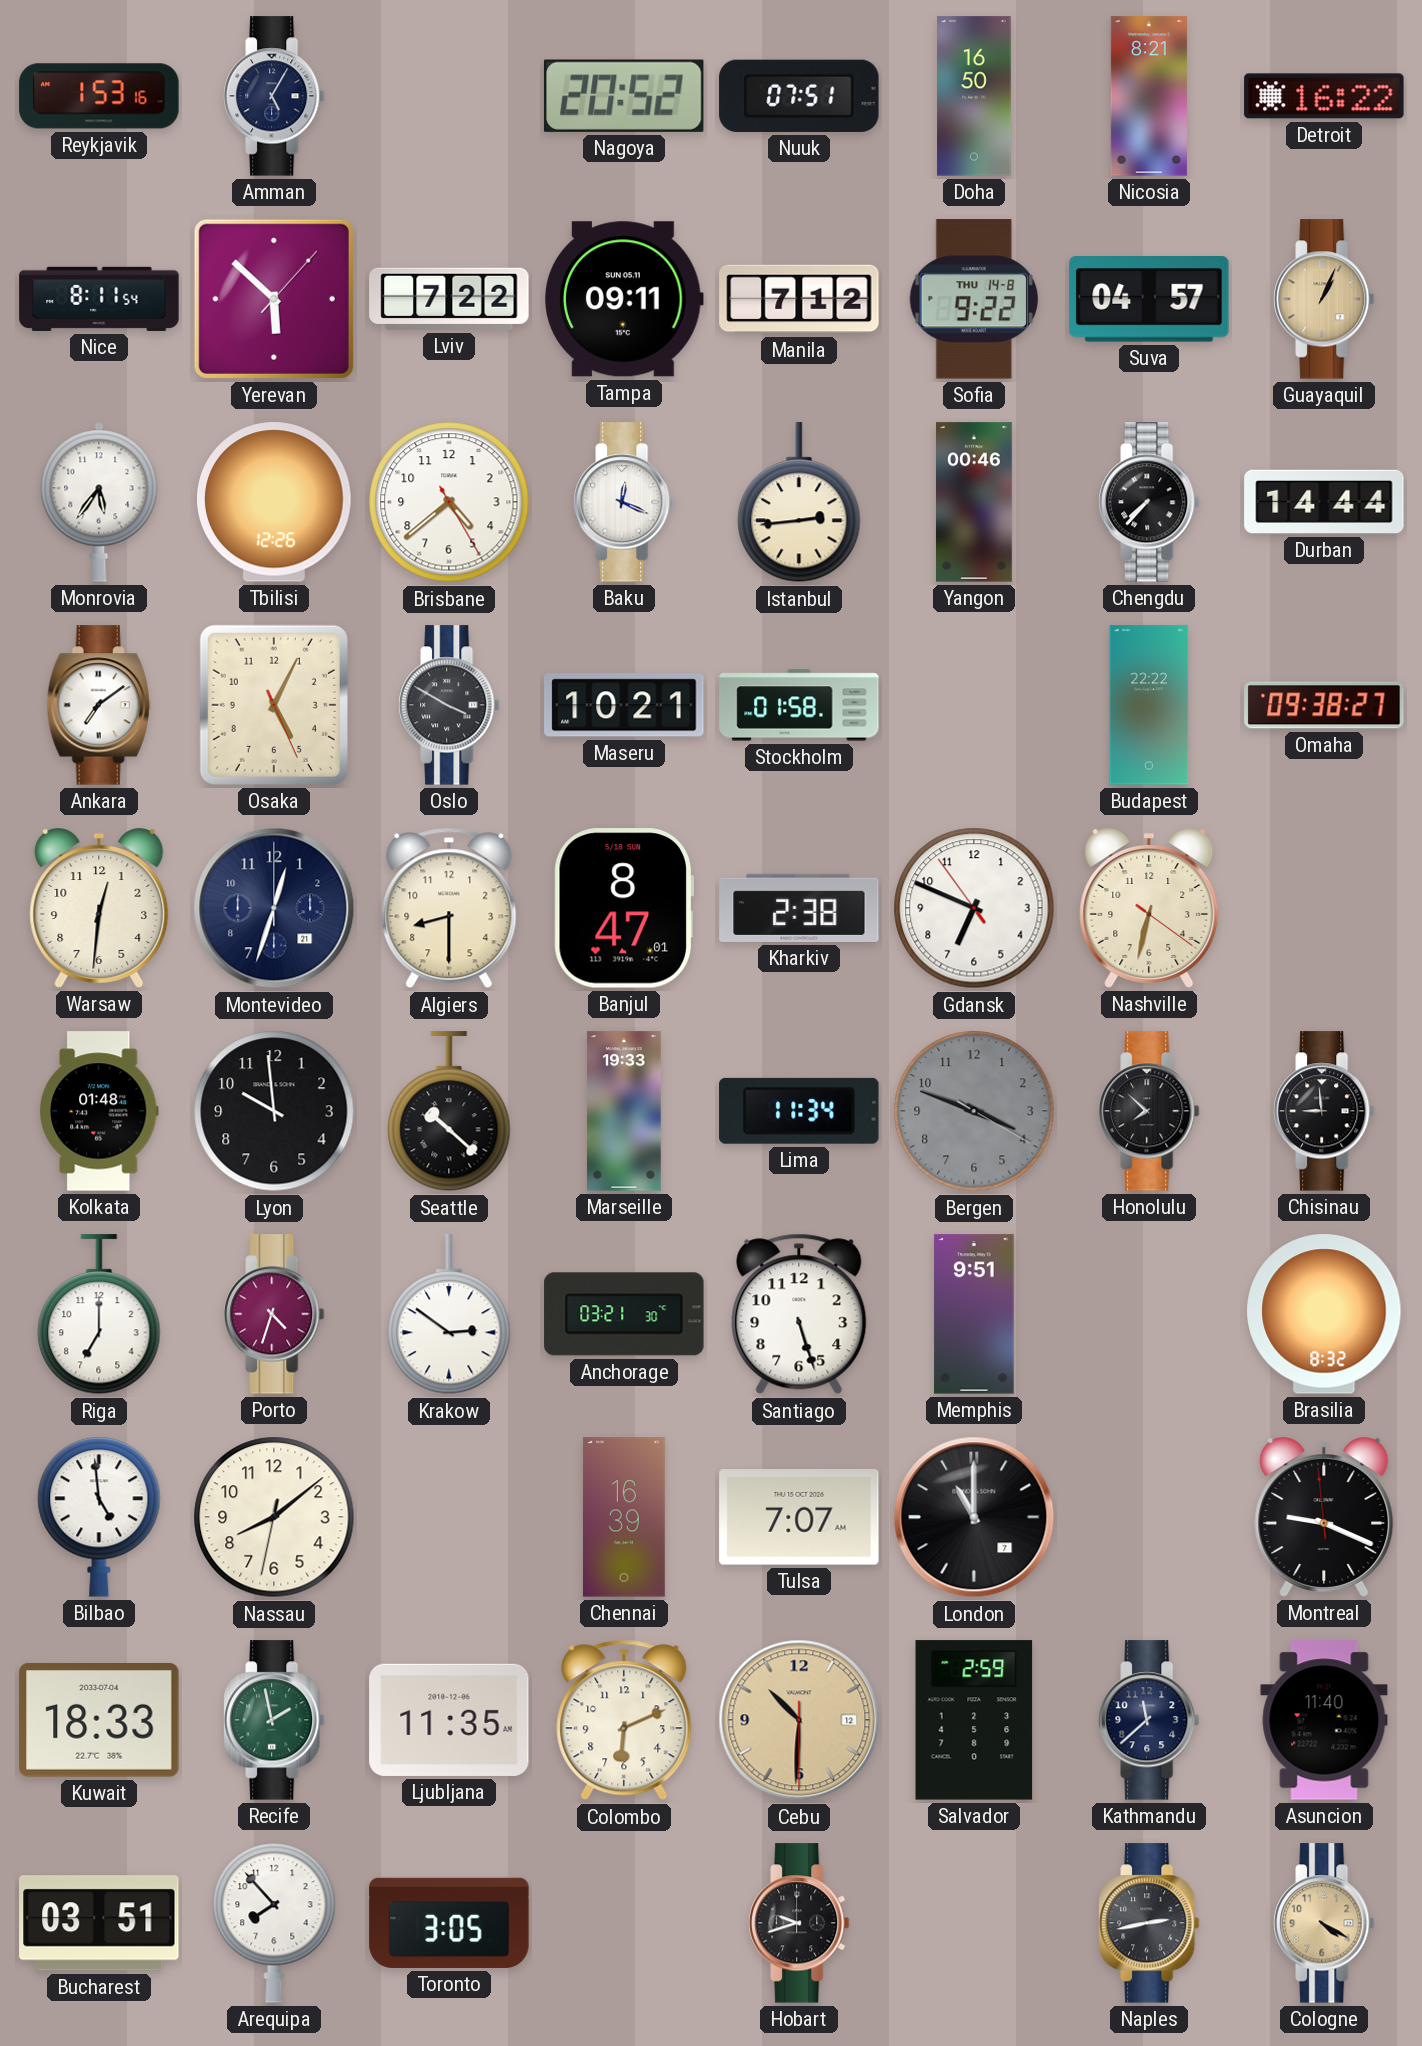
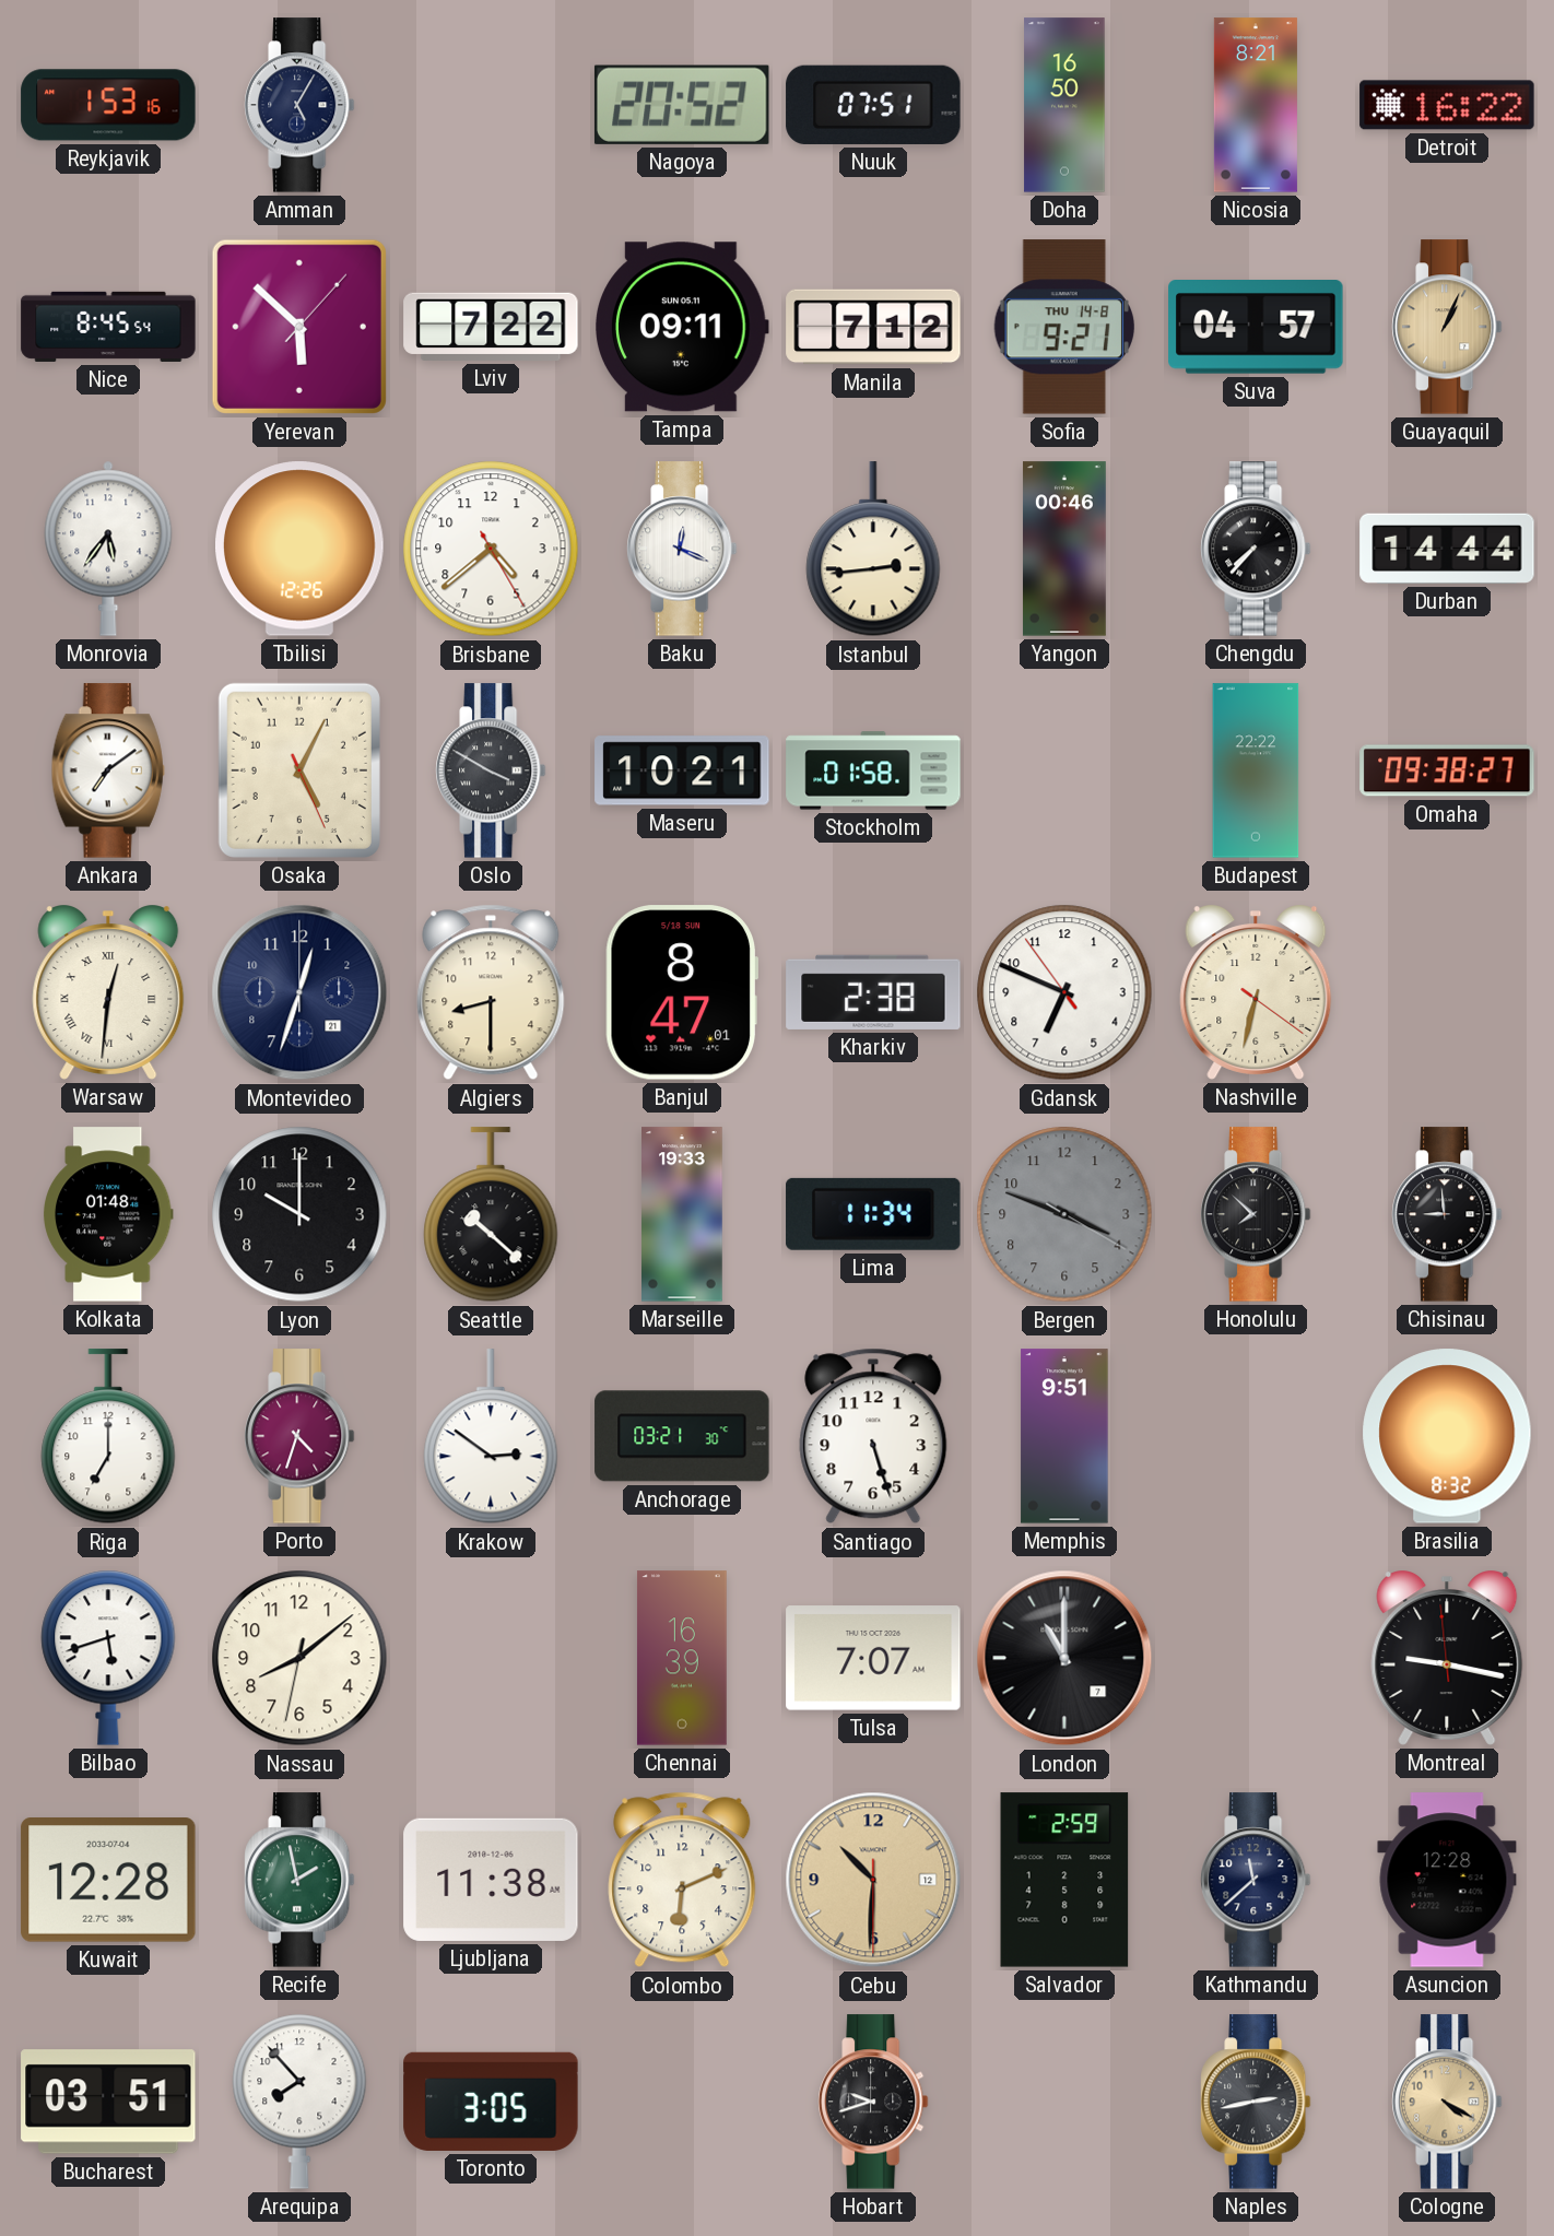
Nice: 8:11 -> 8:45
Sofia: 9:22 -> 9:21
Warsaw numerals: Arabic -> Roman
Lyon: 9:59 -> 10:00
Bilbao: 4:59 -> 5:42
Montreal: 9:18 -> 9:16
Kuwait: 18:33 -> 12:28
Ljubljana: 11:35 -> 11:38
Asuncion: 11:40 -> 12:28
